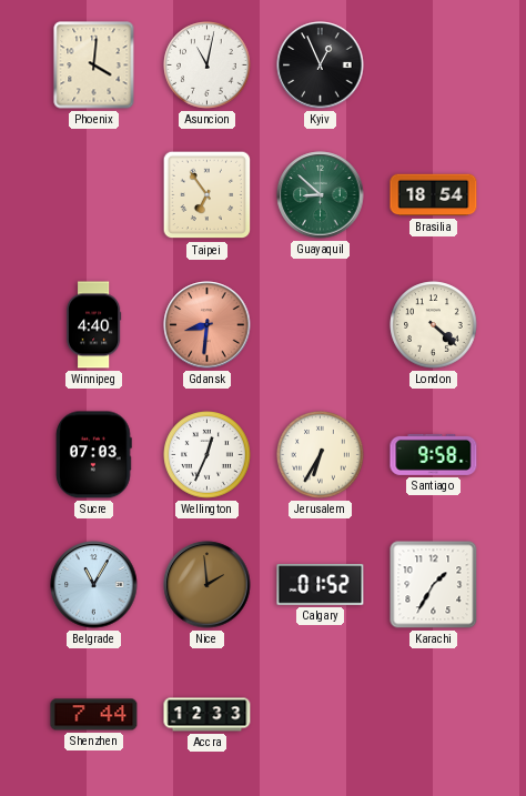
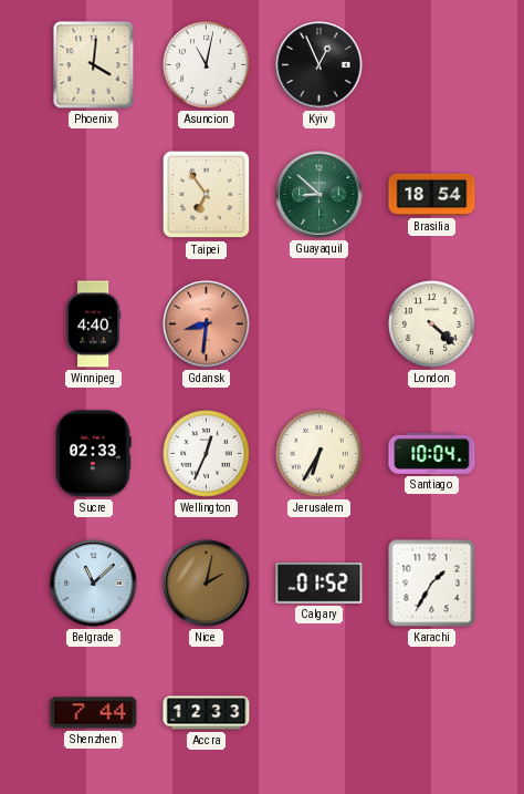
Sucre: 07:03 -> 02:33
Santiago: 9:58 -> 10:04
Belgrade: 11:05 -> 11:08
Nice: 1:59 -> 2:02
